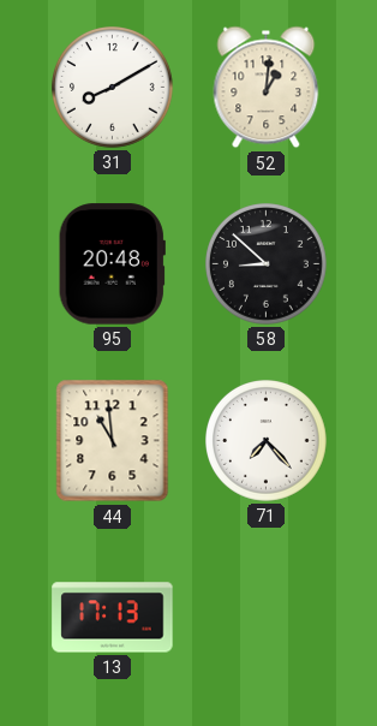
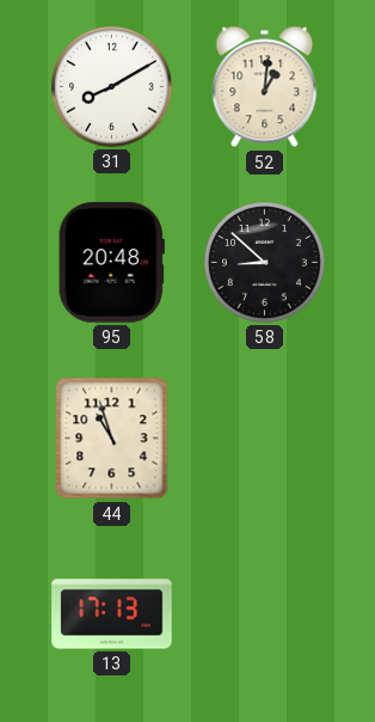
44: 10:59 -> 10:57
71: 7:23 -> none
